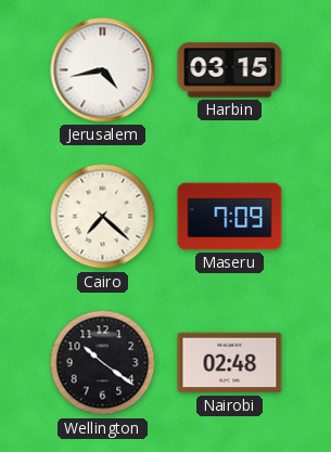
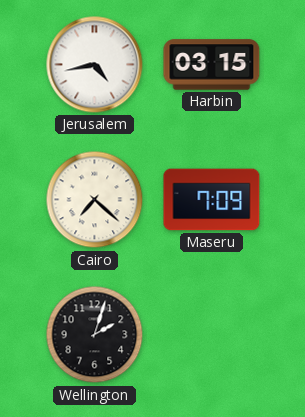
Wellington: 10:21 -> 2:03
Nairobi: 02:48 -> none
